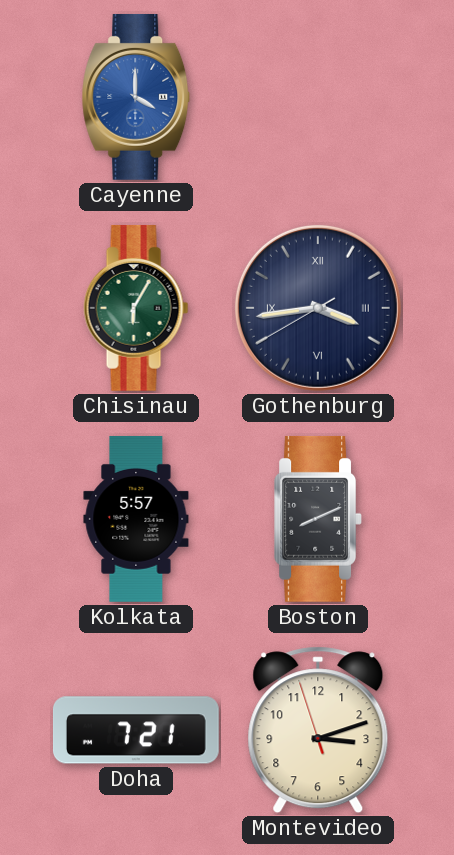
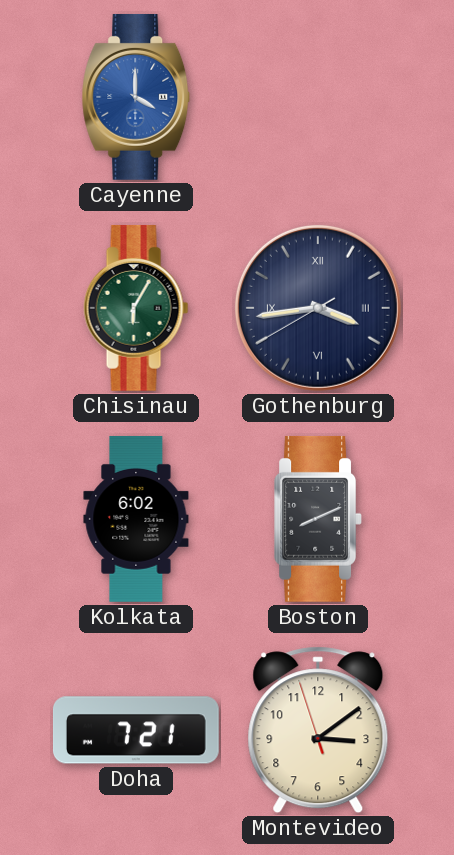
Kolkata: 5:57 -> 6:02
Montevideo: 3:11 -> 3:08
